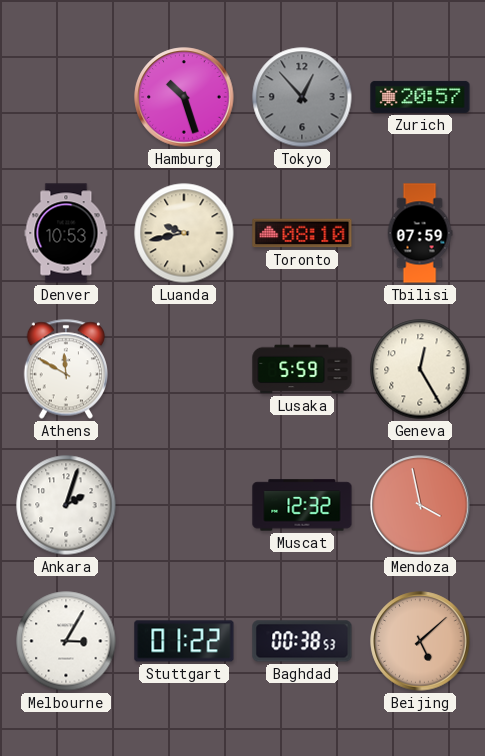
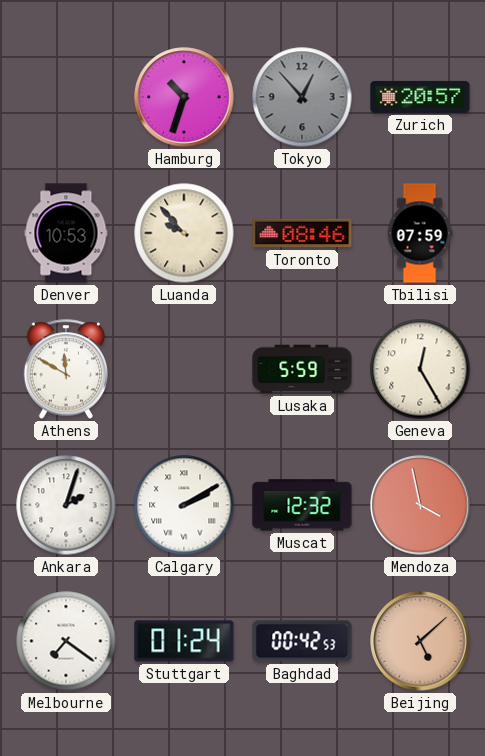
Hamburg: 10:27 -> 10:33
Luanda: 9:43 -> 9:53
Toronto: 08:10 -> 08:46
Calgary: none -> 2:10
Melbourne: 3:05 -> 7:21
Stuttgart: 01:22 -> 01:24
Baghdad: 00:38 -> 00:42
